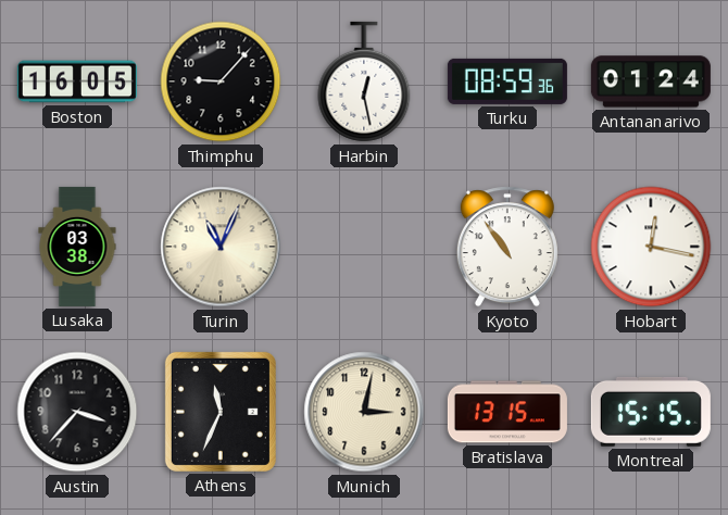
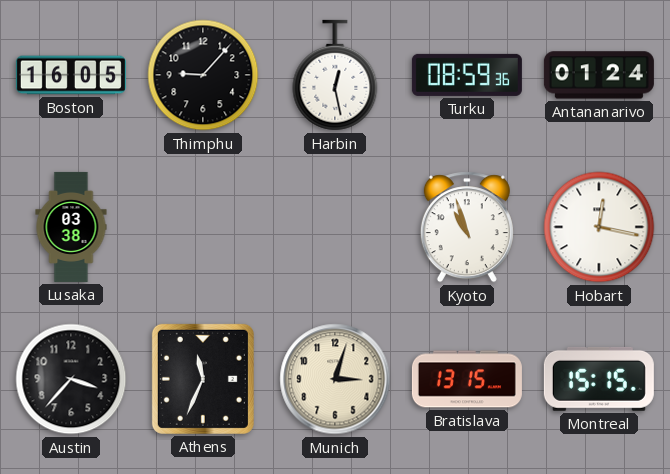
Turin: 11:04 -> none
Kyoto: 10:54 -> 10:57
Munich: 3:02 -> 3:03
